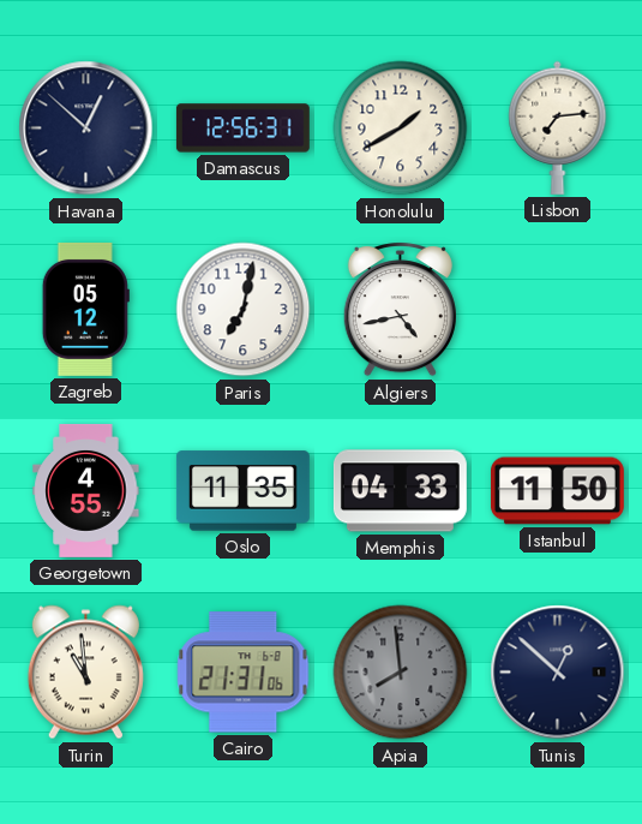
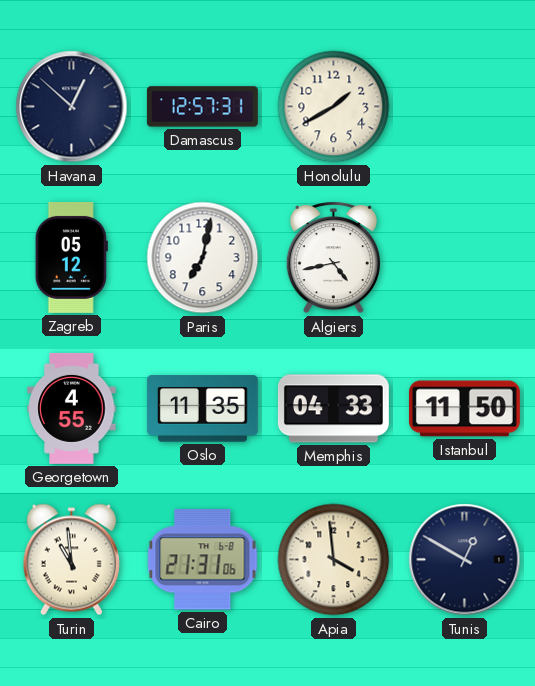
Damascus: 12:56 -> 12:57
Lisbon: 7:14 -> none
Apia: 7:59 -> 3:59
Apia dial: grey -> cream
Tunis: 12:52 -> 12:50
